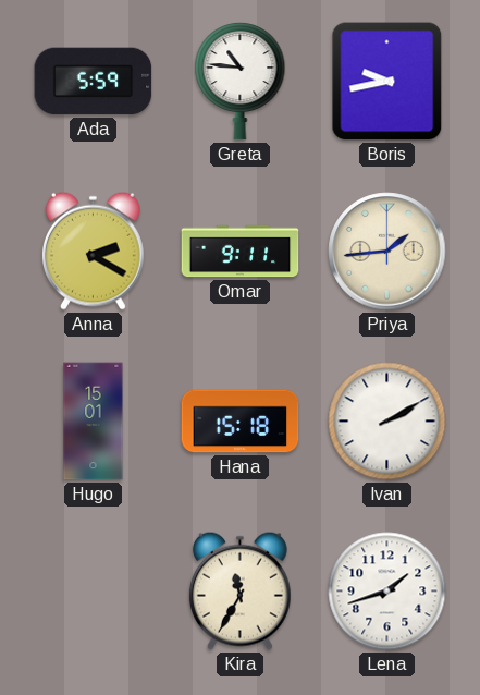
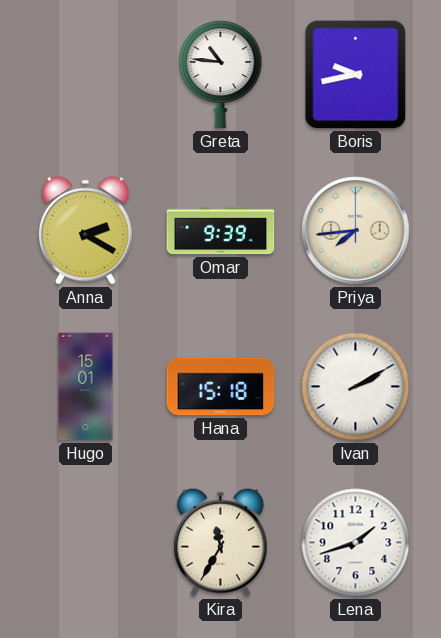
Ada: 5:59 -> none
Omar: 9:11 -> 9:39
Priya: 1:44 -> 7:44
